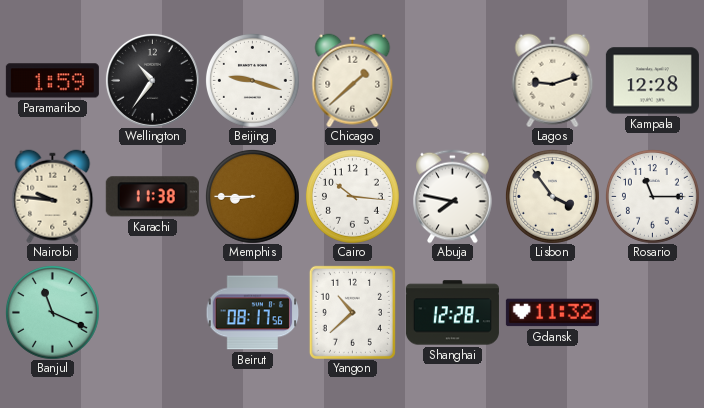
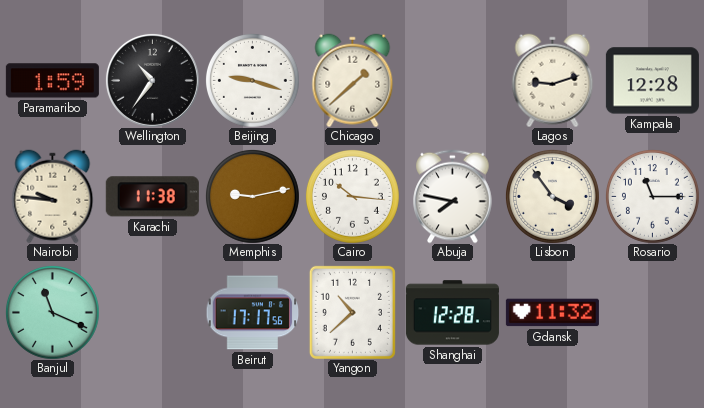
Memphis: 8:45 -> 9:13
Beirut: 08:17 -> 17:17
